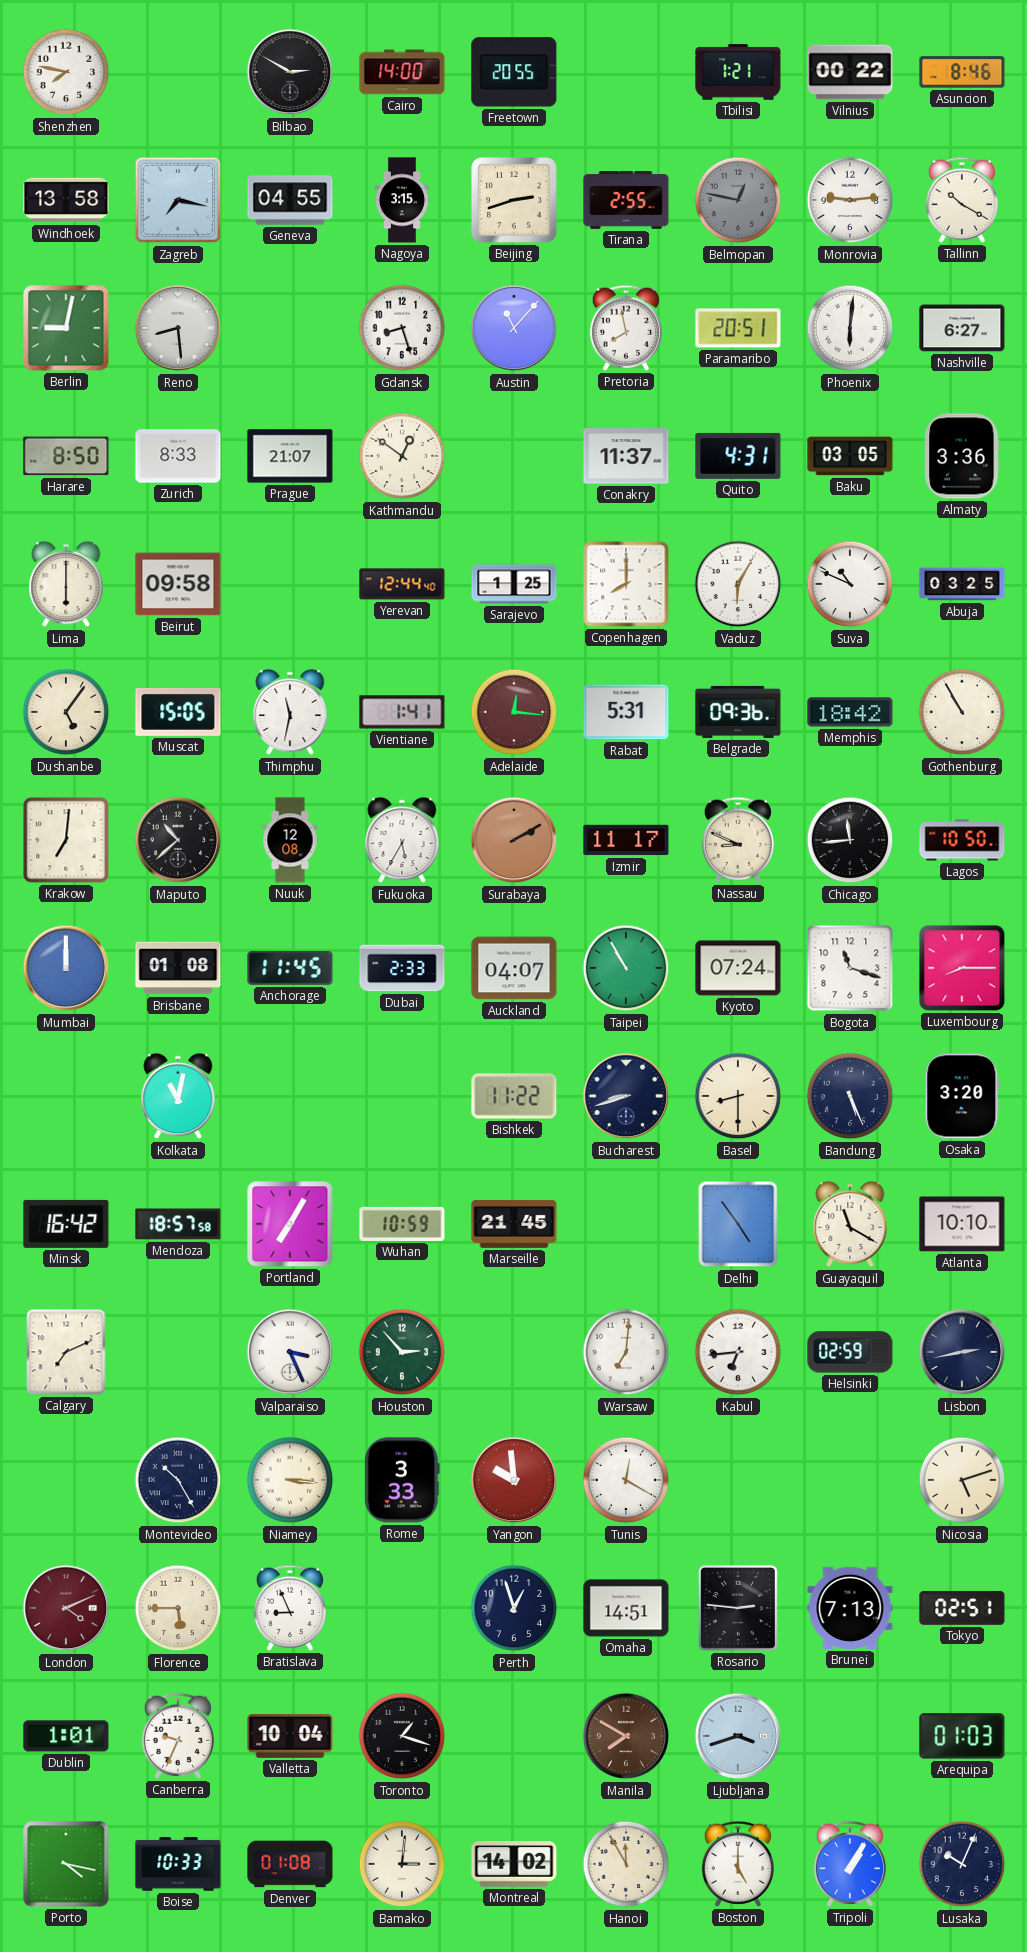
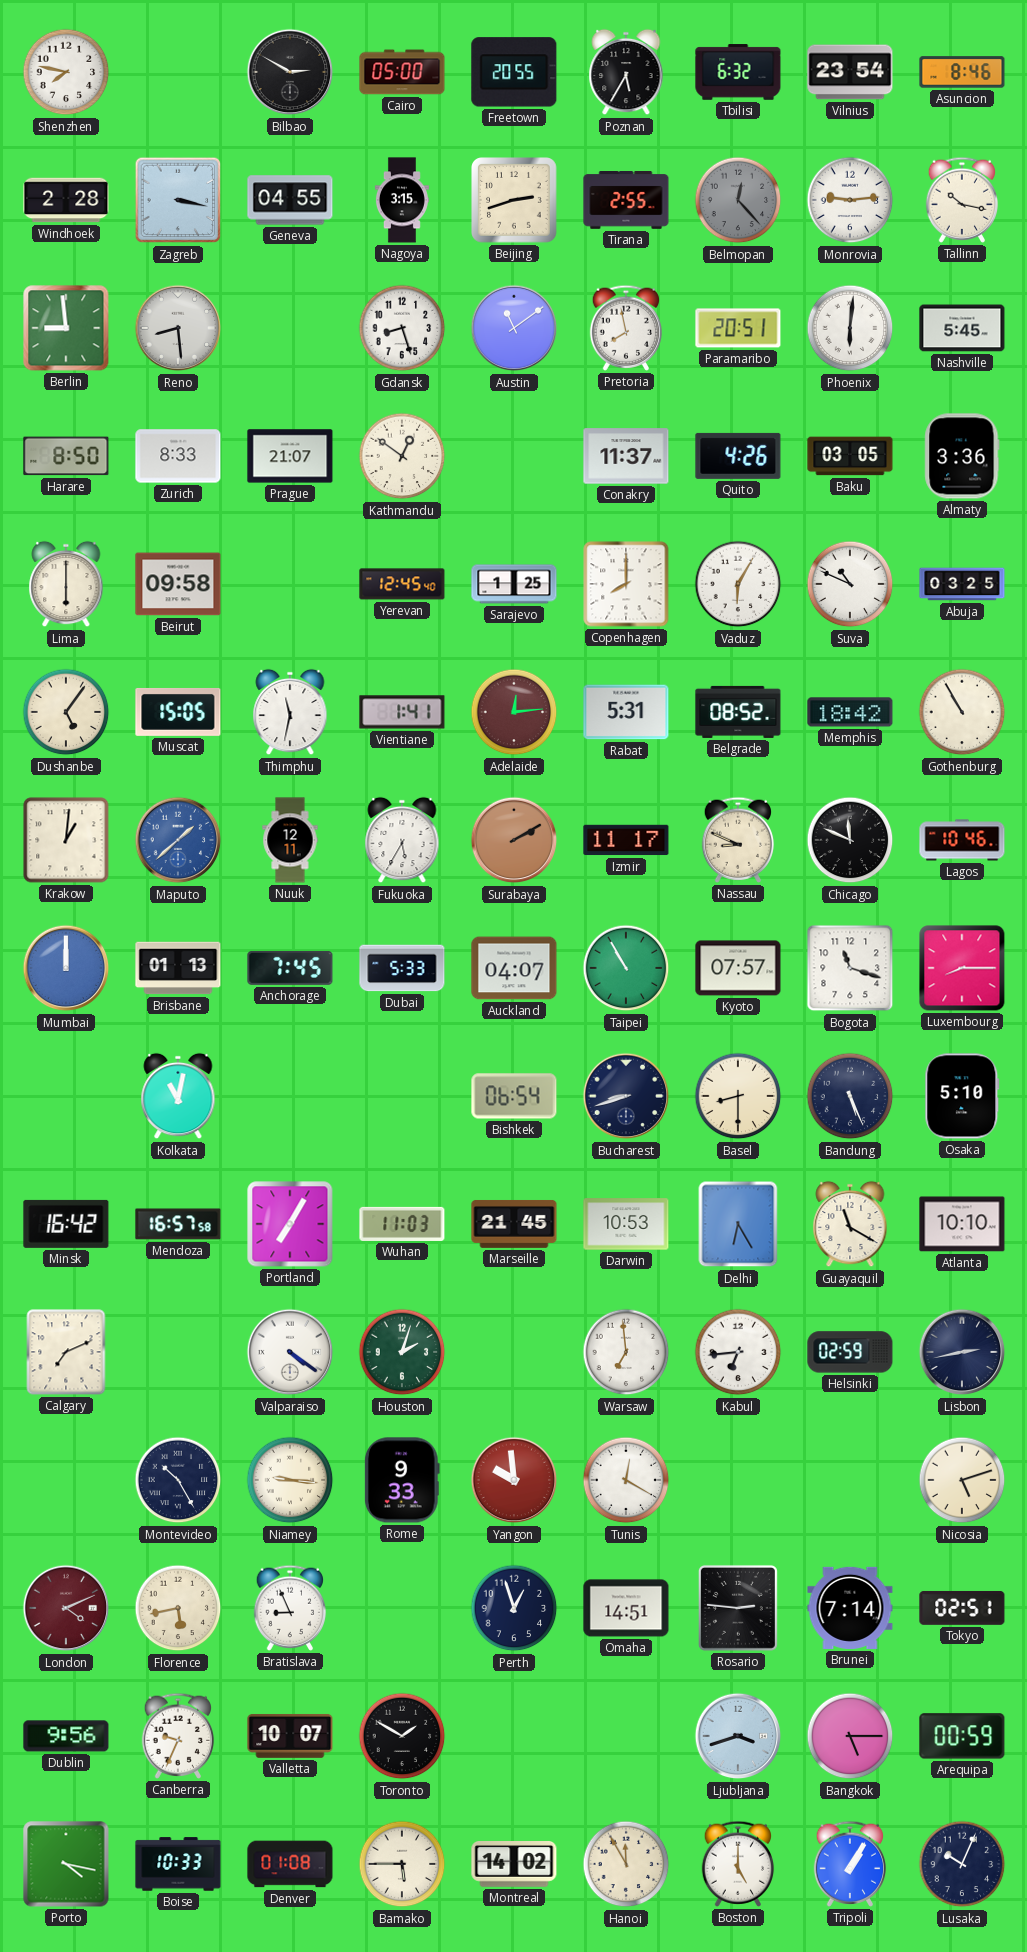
Cairo: 14:00 -> 05:00
Poznan: none -> 5:35
Tbilisi: 1:21 -> 6:32
Vilnius: 00:22 -> 23:54
Windhoek: 13:58 -> 2:28
Zagreb: 7:17 -> 3:17
Belmopan: 12:47 -> 12:23
Tallinn: 10:20 -> 10:17
Berlin: 9:02 -> 8:59
Austin: 11:07 -> 11:09
Nashville: 6:27 -> 5:45
Quito: 4:31 -> 4:26
Yerevan: 12:44 -> 12:45
Adelaide: 12:16 -> 12:14
Belgrade: 09:36 -> 08:52
Krakow: 7:01 -> 1:01
Maputo: 10:38 -> 1:38
Maputo dial: black -> blue
Nuuk: 12:08 -> 12:11
Chicago: 11:44 -> 11:49
Lagos: 10:50 -> 10:46
Brisbane: 01:08 -> 01:13
Anchorage: 11:45 -> 7:45
Dubai: 2:33 -> 5:33
Kyoto: 07:24 -> 07:57
Bishkek: 11:22 -> 06:54
Osaka: 3:20 -> 5:10
Mendoza: 18:57 -> 16:57
Wuhan: 10:59 -> 11:03
Darwin: none -> 10:53
Delhi: 4:54 -> 6:25
Valparaiso: 3:26 -> 4:21
Houston: 2:53 -> 2:03
Warsaw: 7:01 -> 6:59
Niamey: 3:16 -> 9:16
Rome: 3:33 -> 9:33
Florence: 5:45 -> 5:43
Brunei: 7:13 -> 7:14
Dublin: 1:01 -> 9:56
Valletta: 10:04 -> 10:07
Toronto: 1:18 -> 1:50
Manila: 7:50 -> none
Bangkok: none -> 5:15
Arequipa: 01:03 -> 00:59
Bamako: 3:01 -> 5:45
